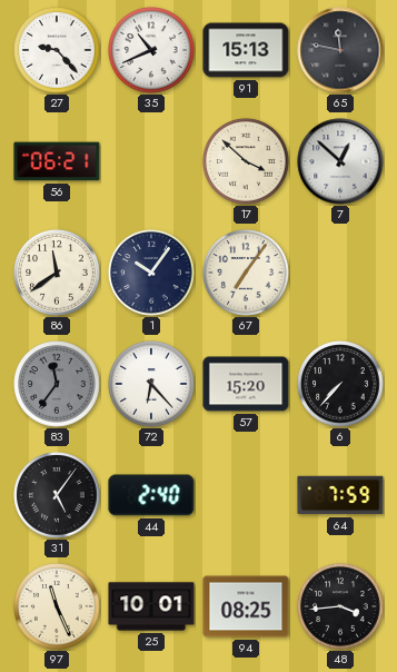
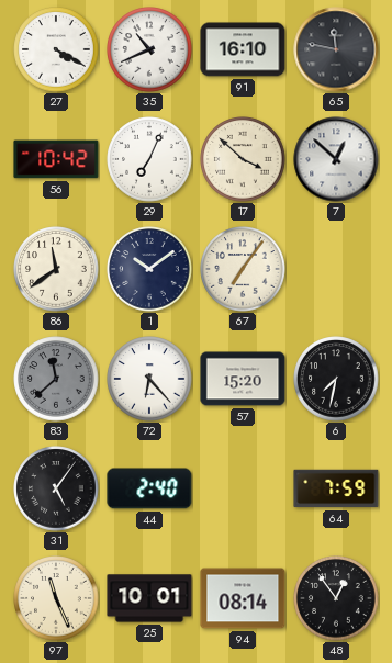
27: 9:23 -> 4:20
91: 15:13 -> 16:10
56: 06:21 -> 10:42
29: none -> 7:04
1: 10:06 -> 10:09
83: 11:36 -> 11:38
6: 7:37 -> 7:32
94: 08:25 -> 08:14
48: 3:44 -> 12:54
